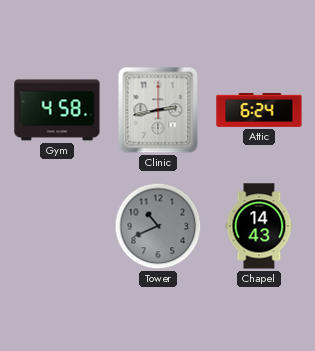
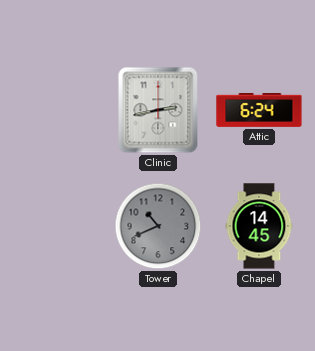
Gym: 4:58 -> none
Chapel: 14:43 -> 14:45
